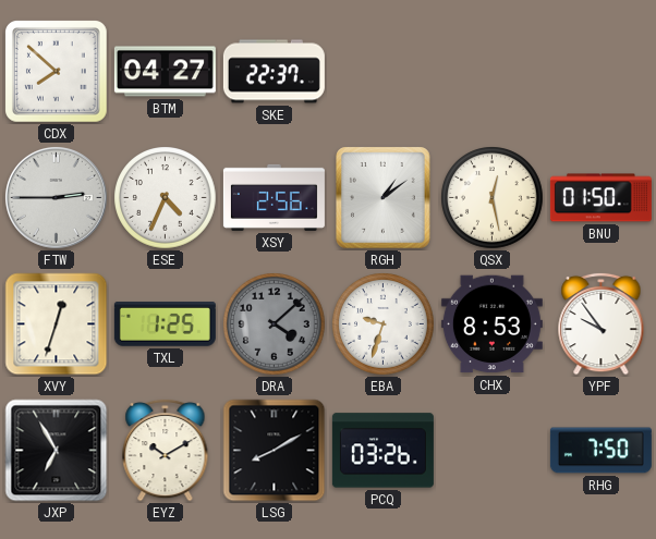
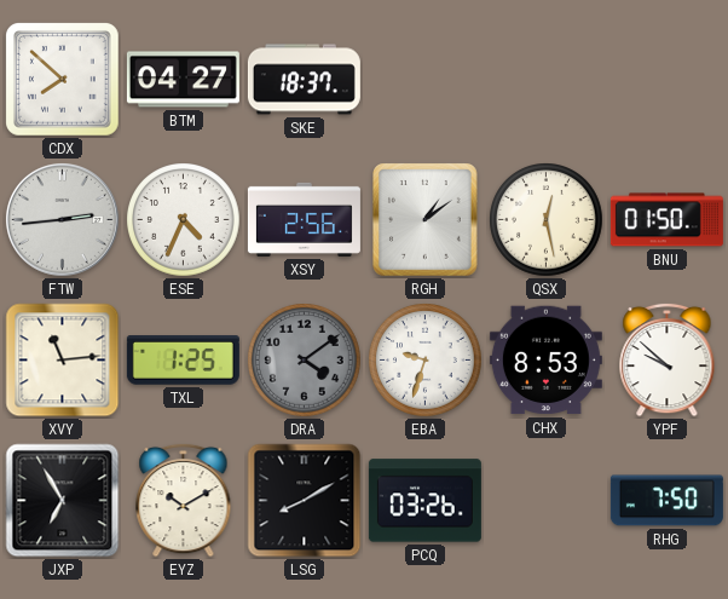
SKE: 22:37 -> 18:37
FTW: 2:45 -> 2:44
XVY: 12:33 -> 11:14
DRA: 4:08 -> 4:09
YPF: 9:54 -> 9:52
